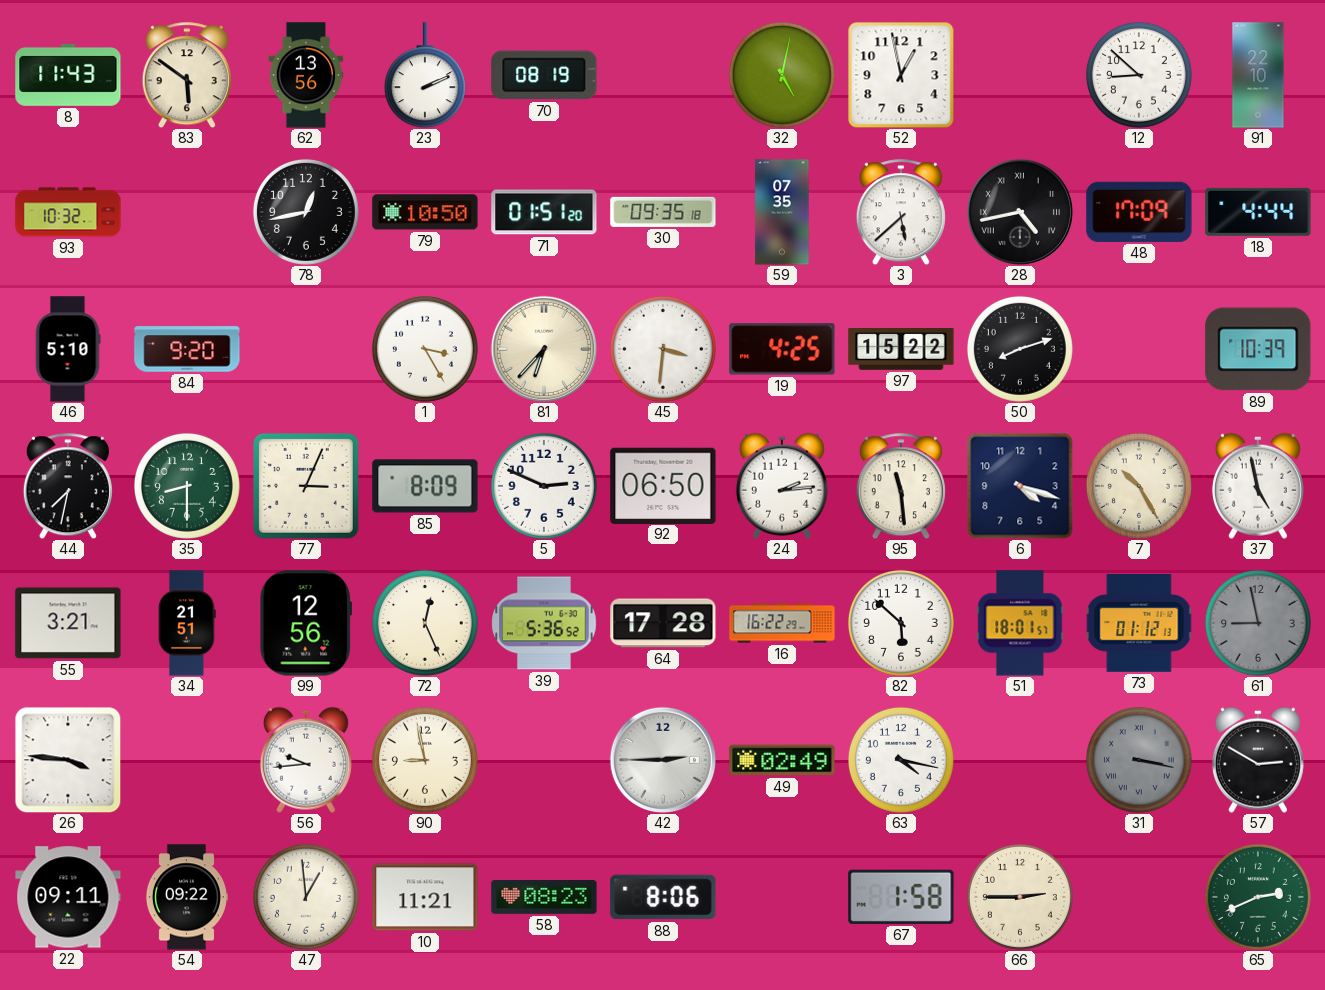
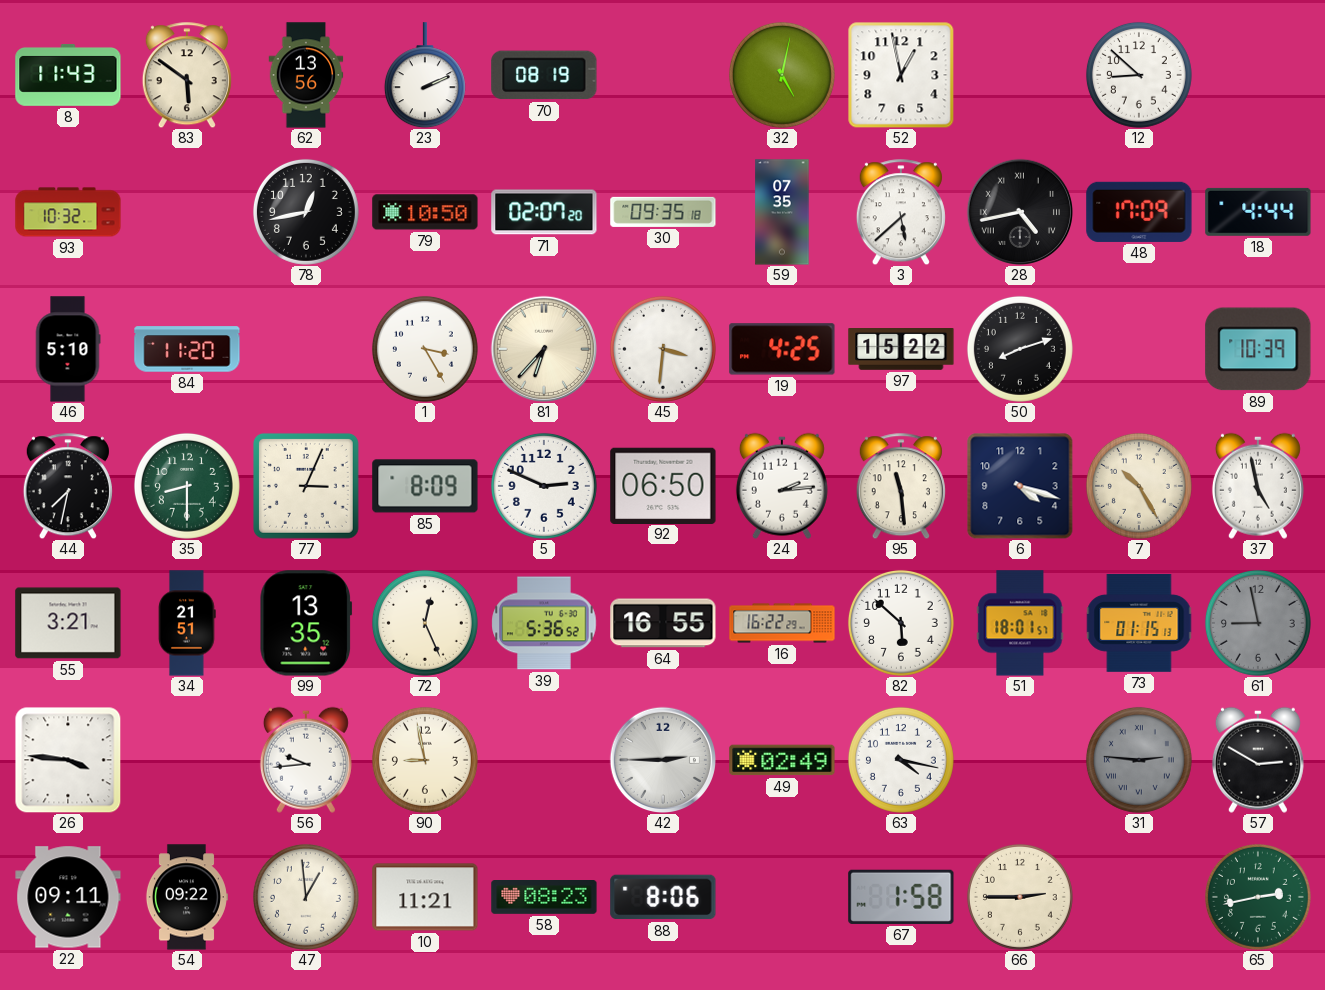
91: 22:10 -> none
71: 01:51 -> 02:07
84: 9:20 -> 11:20
99: 12:56 -> 13:35
64: 17:28 -> 16:55
73: 01:12 -> 01:15
31: 3:17 -> 2:46
65: 2:41 -> 2:43
